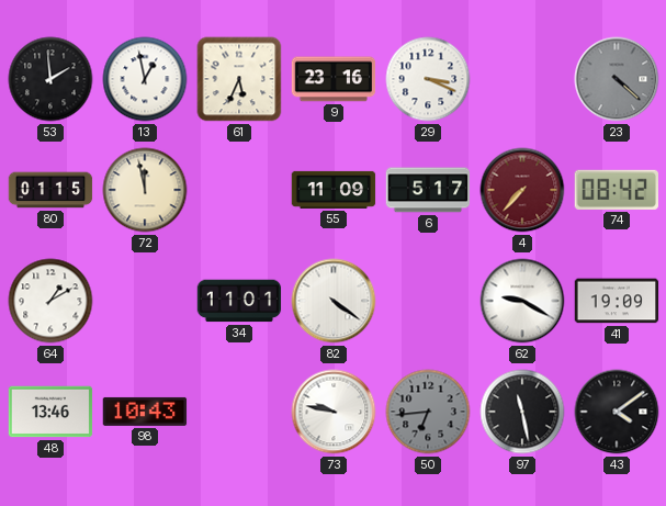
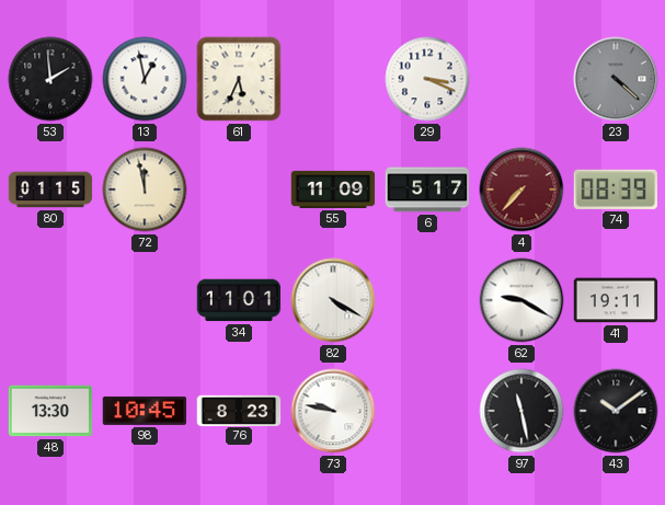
9: 23:16 -> none
74: 08:42 -> 08:39
64: 1:10 -> none
82: 4:21 -> 4:20
41: 19:09 -> 19:11
48: 13:46 -> 13:30
98: 10:43 -> 10:45
76: none -> 8:23
50: 6:44 -> none
43: 4:09 -> 10:09
